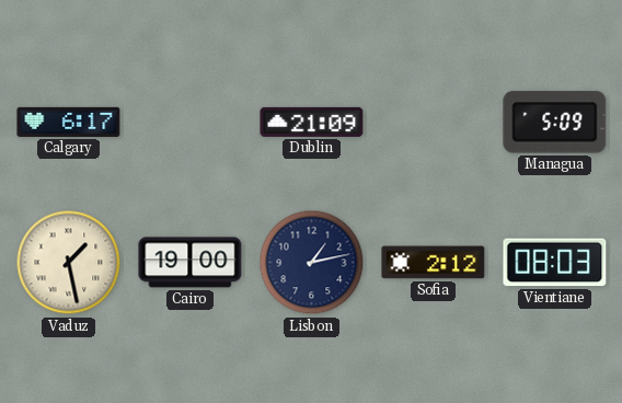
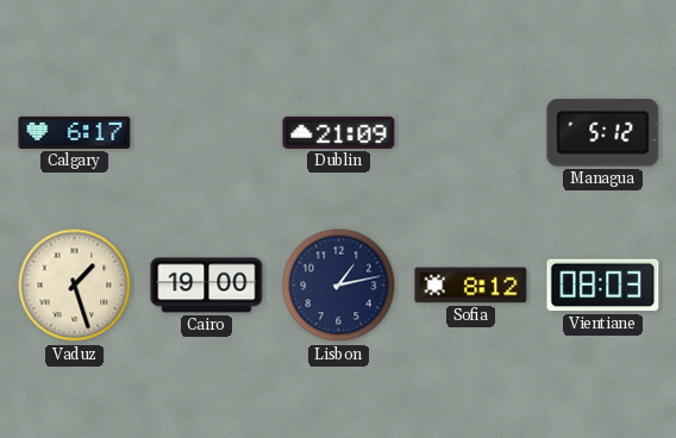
Managua: 5:09 -> 5:12
Vaduz: 1:28 -> 1:27
Sofia: 2:12 -> 8:12
